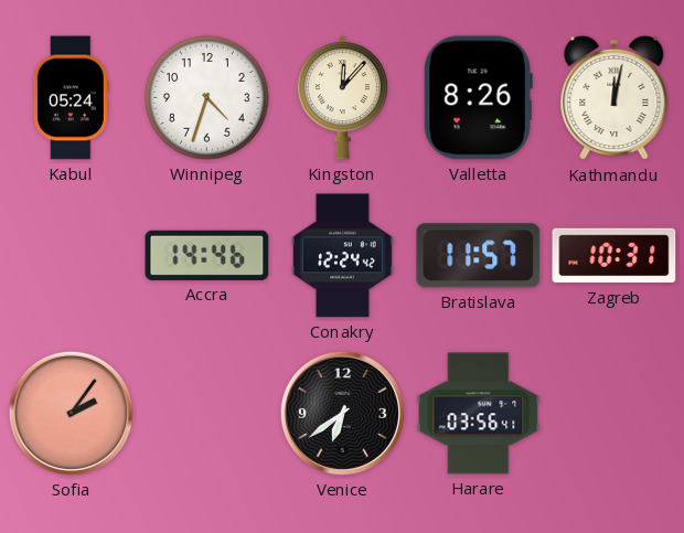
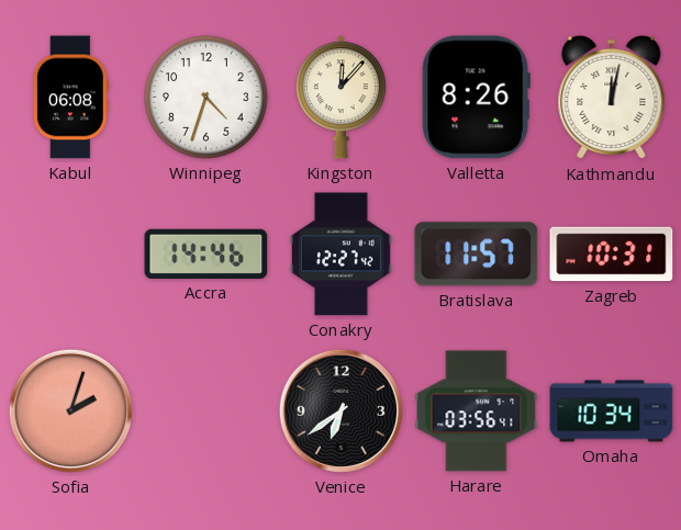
Kabul: 05:24 -> 06:08
Conakry: 12:24 -> 12:27
Sofia: 2:06 -> 2:03
Omaha: none -> 10:34
